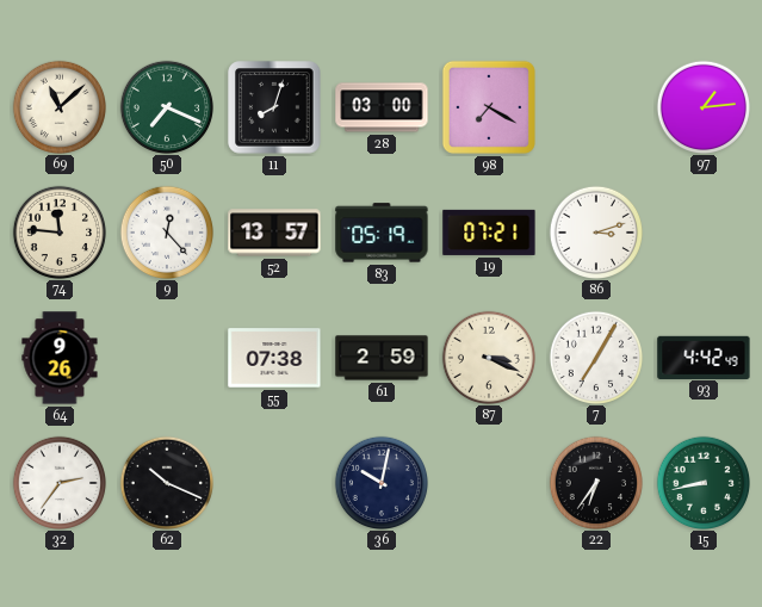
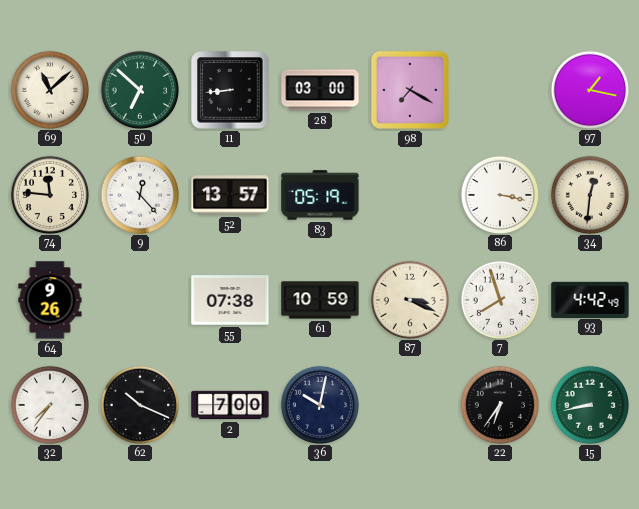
50: 7:19 -> 6:52
11: 8:03 -> 8:44
97: 1:14 -> 1:17
19: 07:21 -> none
86: 3:12 -> 3:17
34: none -> 12:31
61: 2:59 -> 10:59
7: 7:05 -> 7:57
32: 2:36 -> 7:36
2: none -> 7:00
